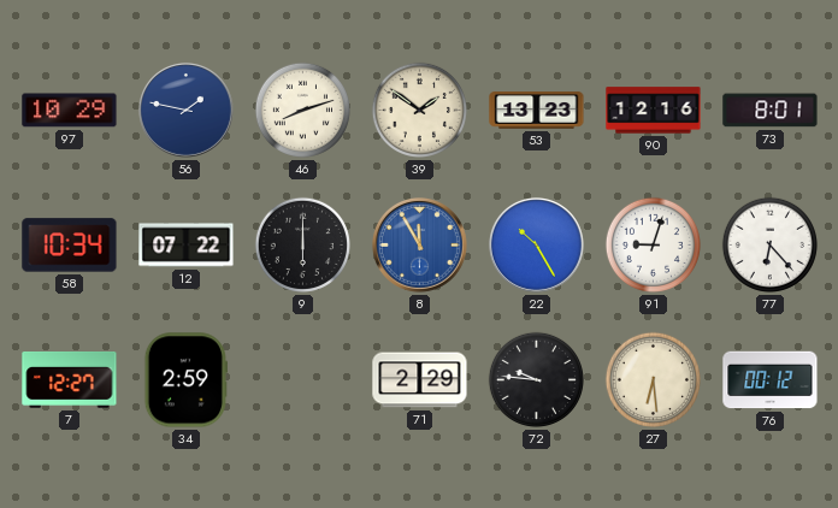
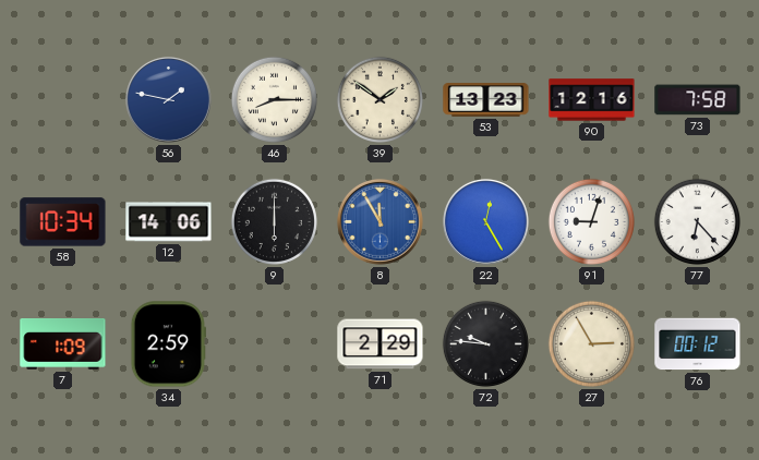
97: 10:29 -> none
46: 8:12 -> 8:15
73: 8:01 -> 7:58
12: 07:22 -> 14:06
22: 10:25 -> 12:25
7: 12:27 -> 1:09
27: 6:29 -> 2:55
